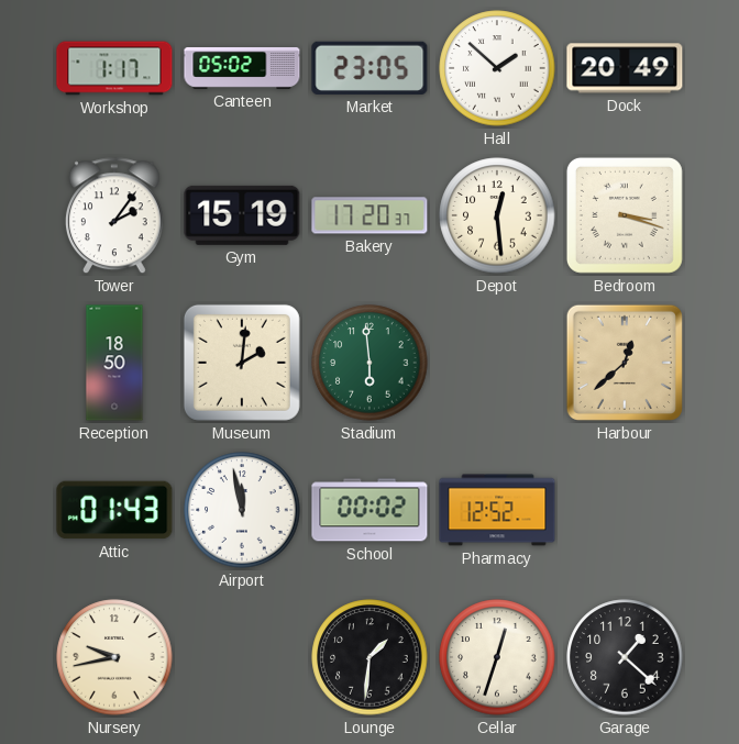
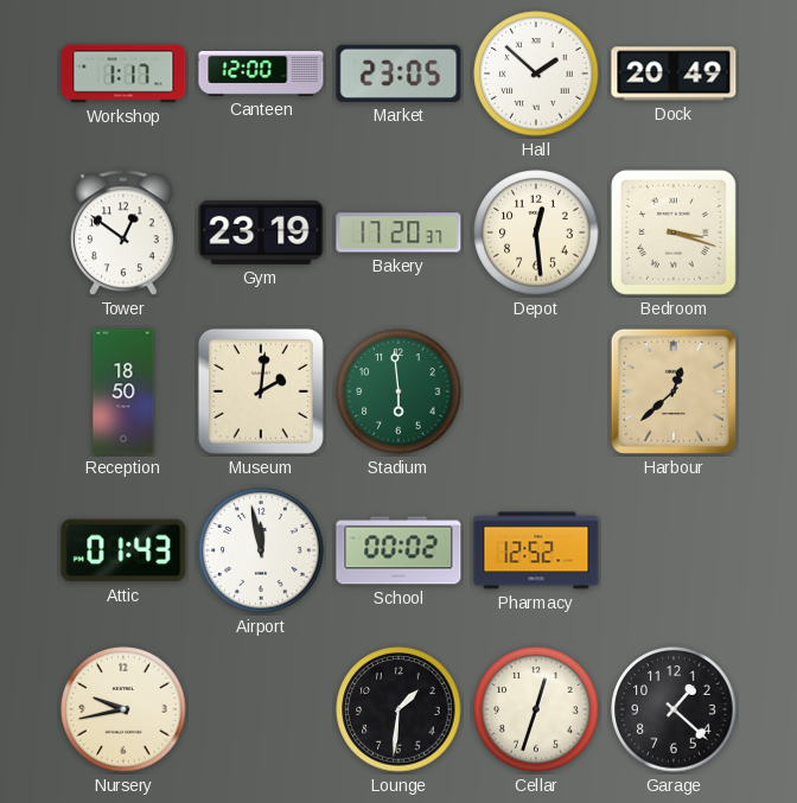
Canteen: 05:02 -> 12:00
Tower: 2:06 -> 12:51
Gym: 15:19 -> 23:19
